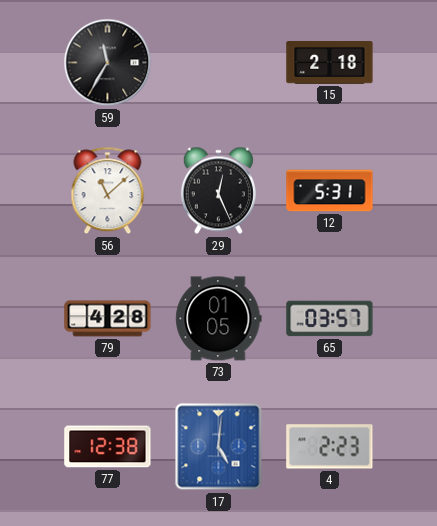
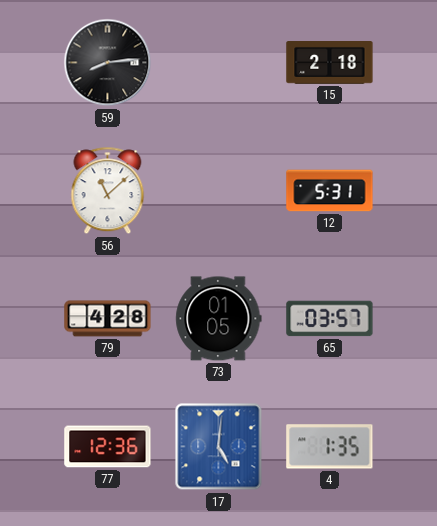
59: 11:35 -> 8:14
29: 12:26 -> none
77: 12:38 -> 12:36
4: 2:23 -> 1:35
